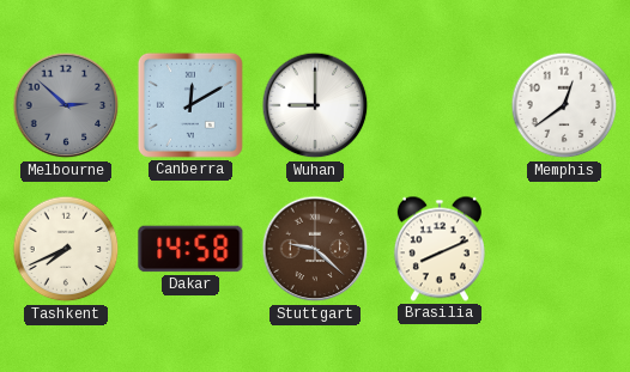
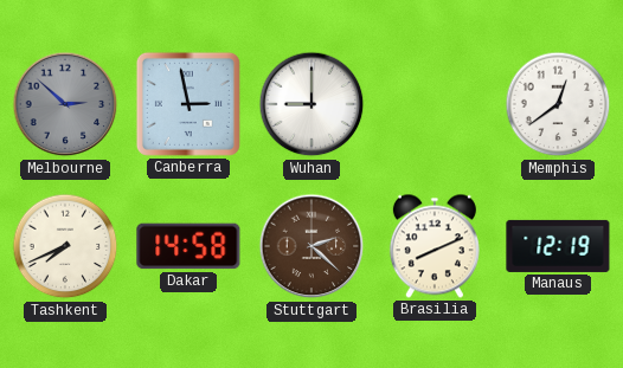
Canberra: 12:10 -> 2:58
Stuttgart: 9:22 -> 2:22
Manaus: none -> 12:19
